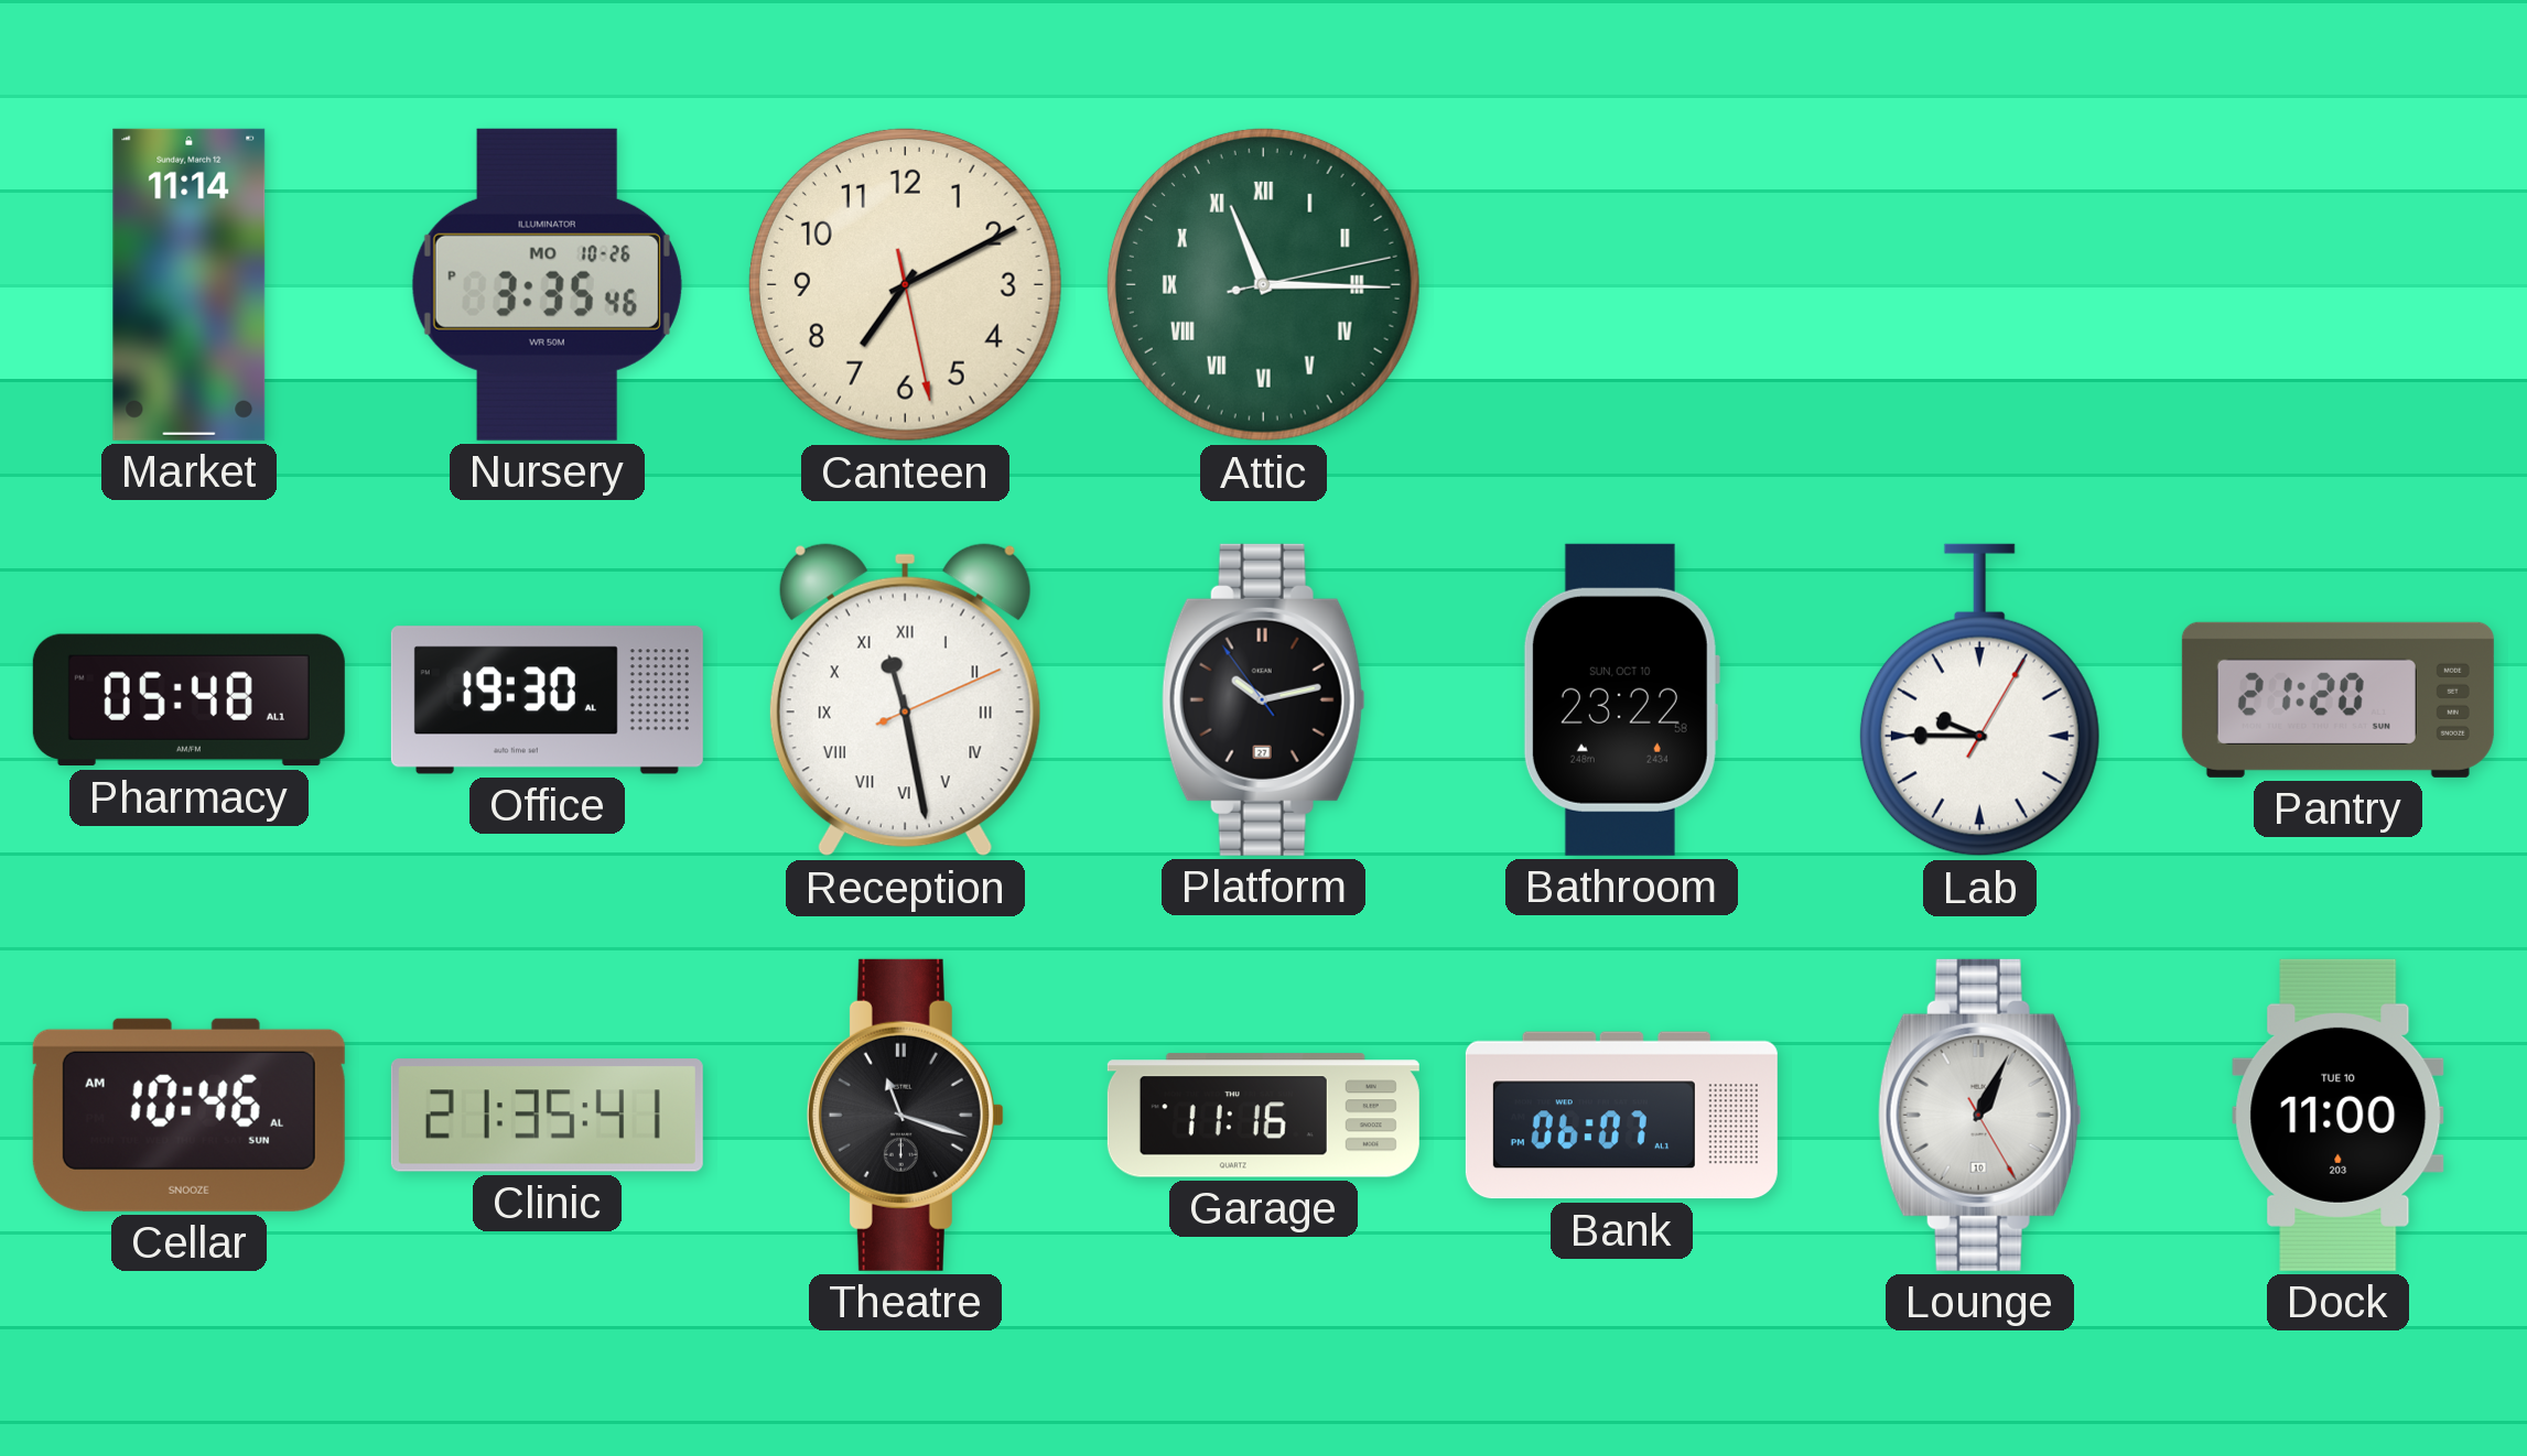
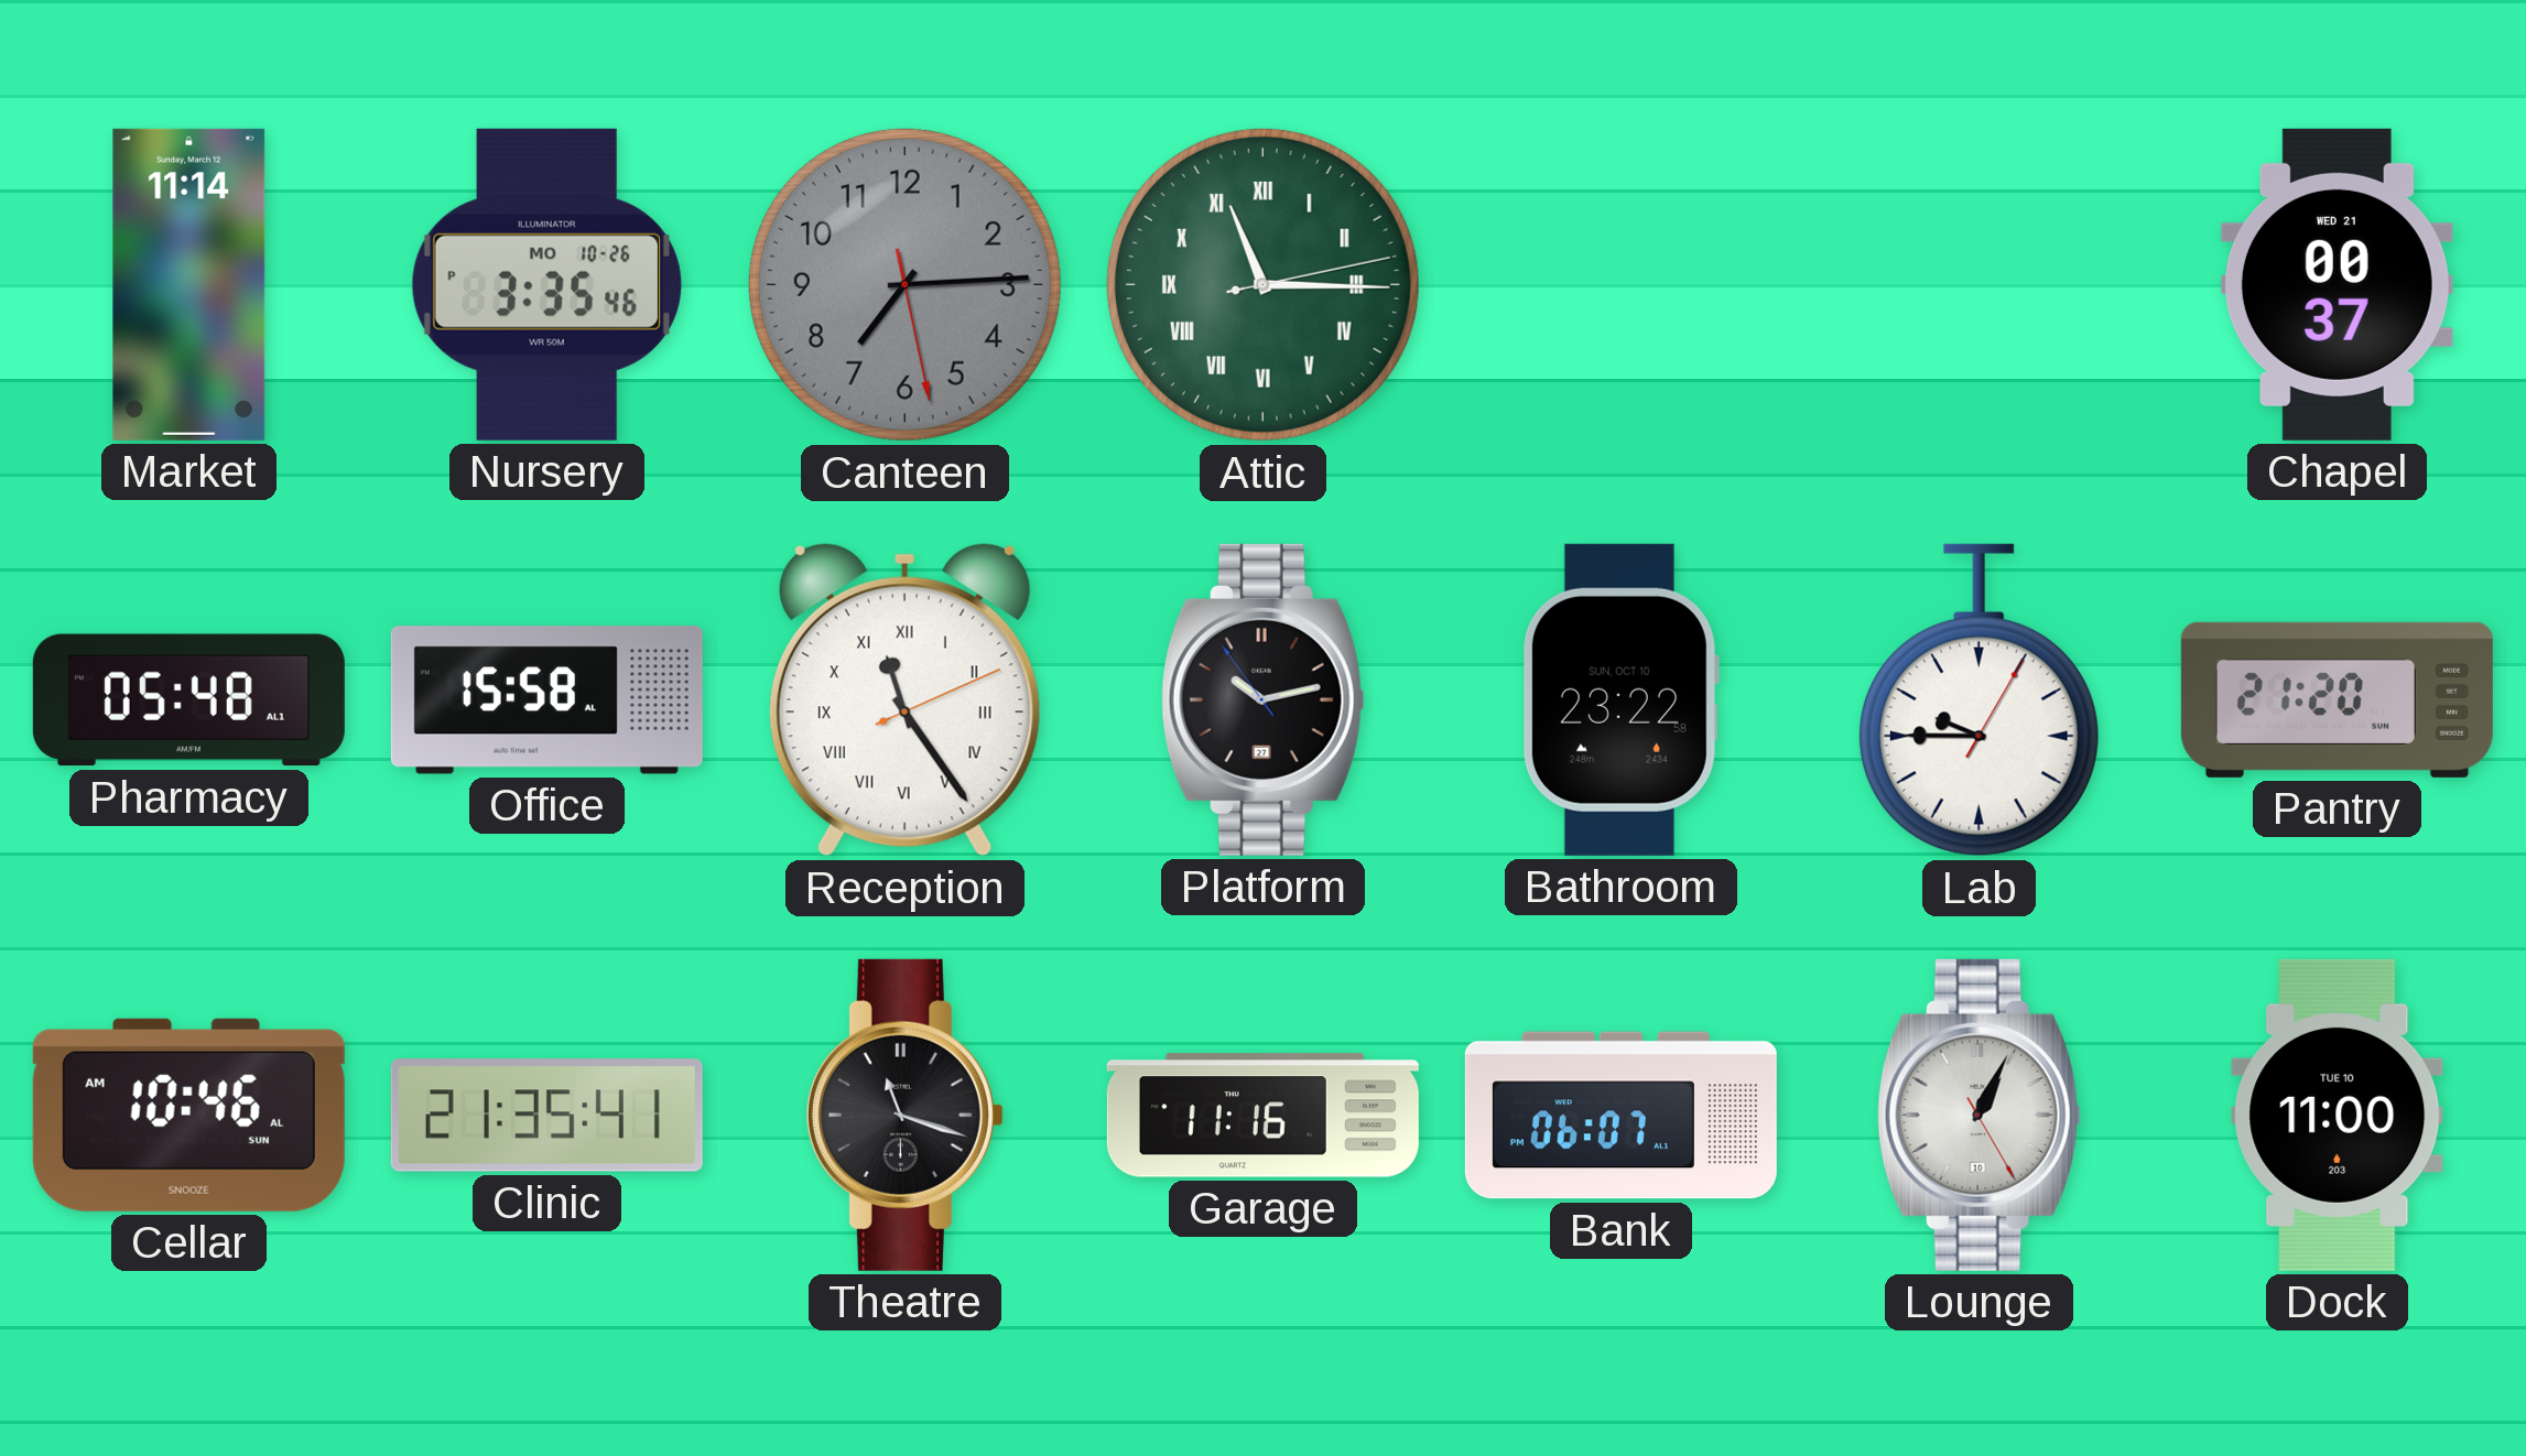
Canteen: 7:10 -> 7:14
Canteen dial: cream -> grey
Chapel: none -> 00:37
Office: 19:30 -> 15:58
Reception: 11:28 -> 11:24
